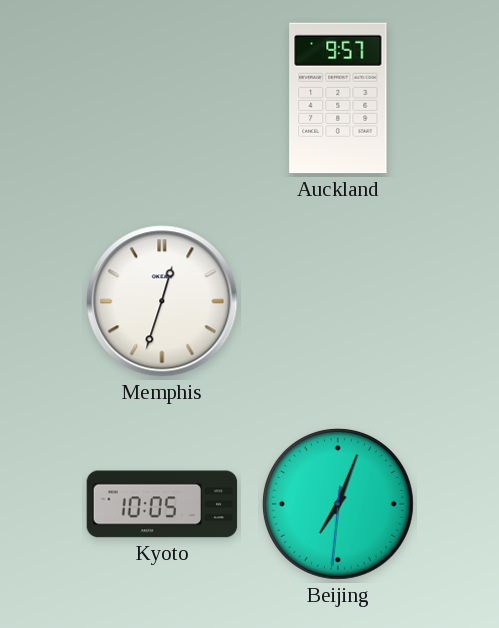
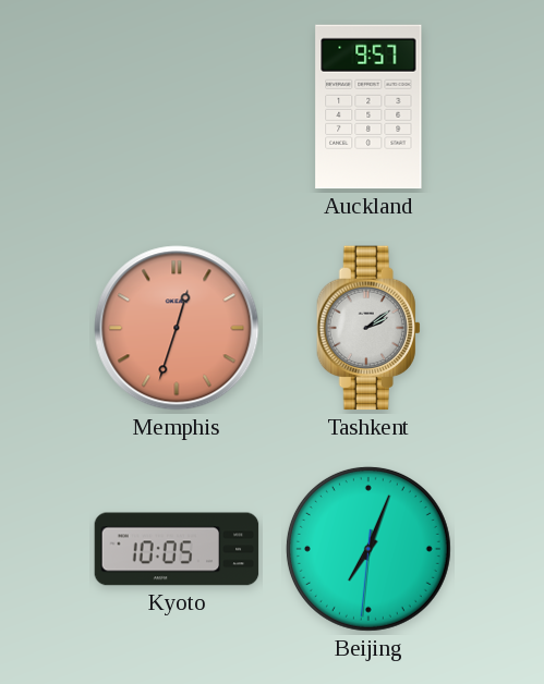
Memphis dial: white -> salmon
Tashkent: none -> 2:09
